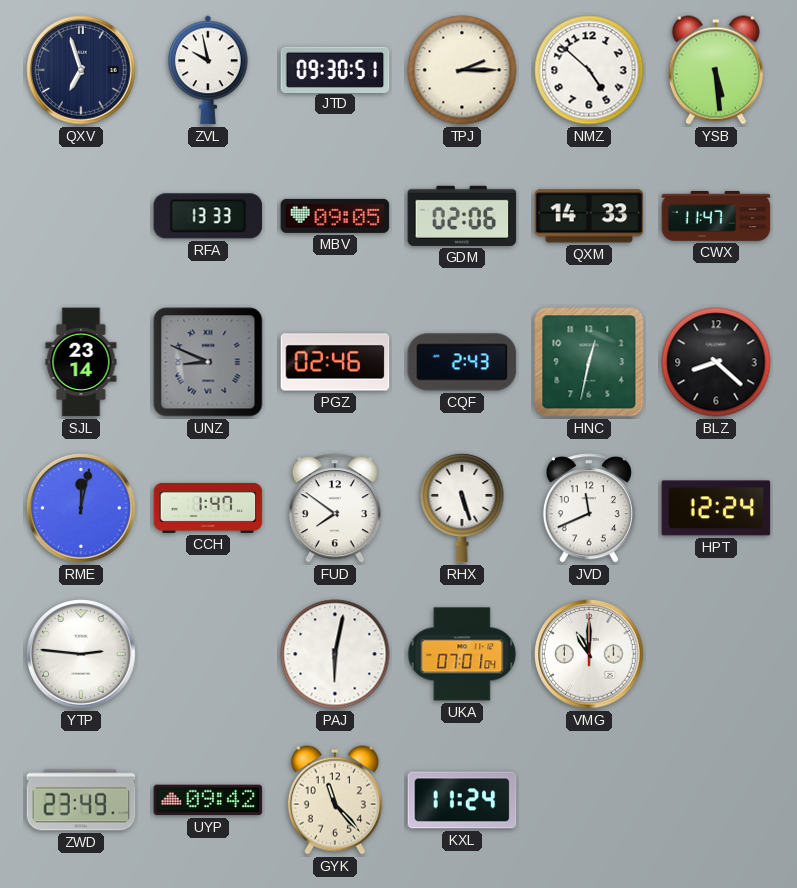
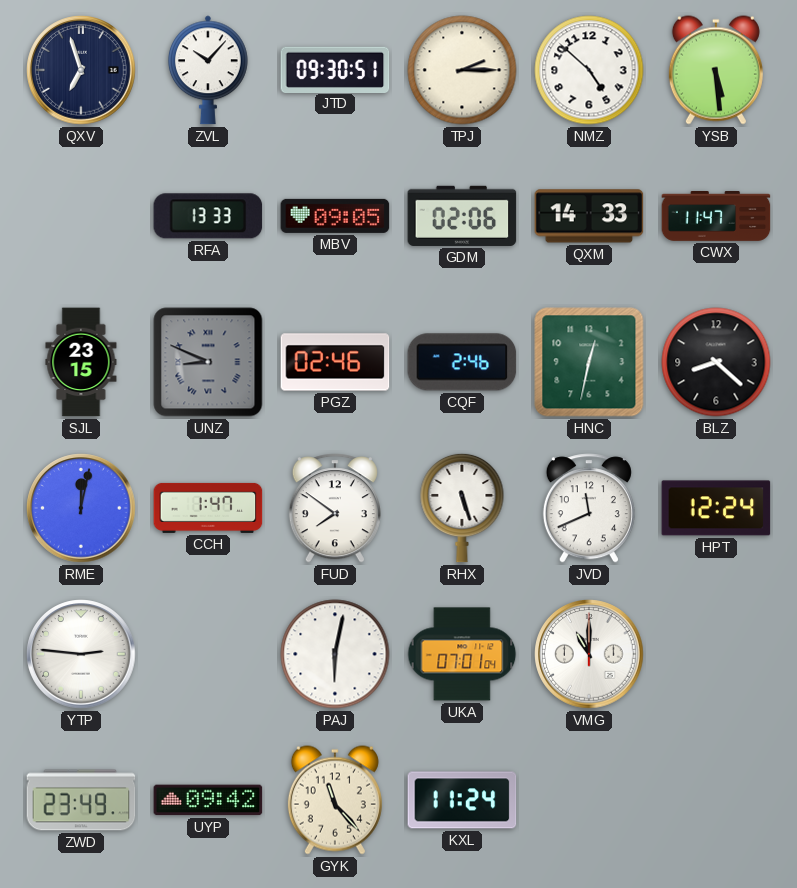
ZVL: 9:58 -> 10:07
SJL: 23:14 -> 23:15
CQF: 2:43 -> 2:46
